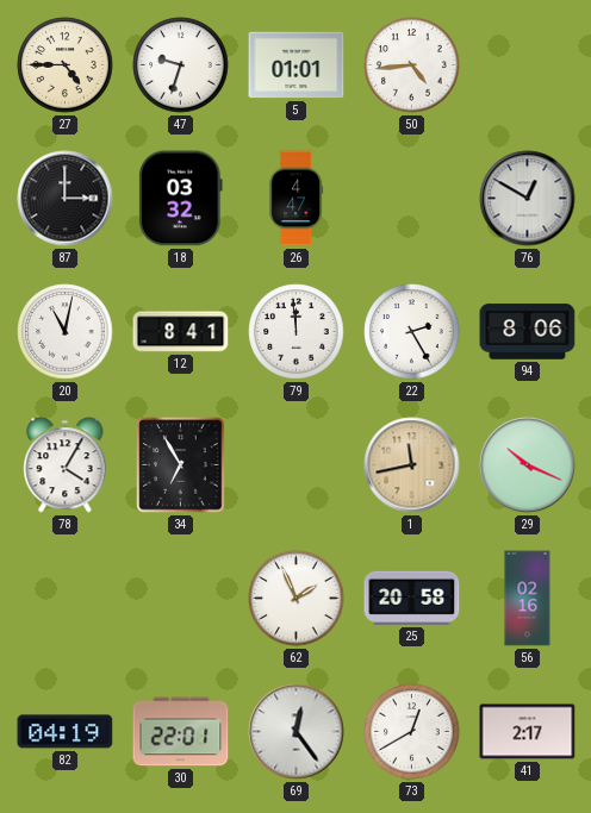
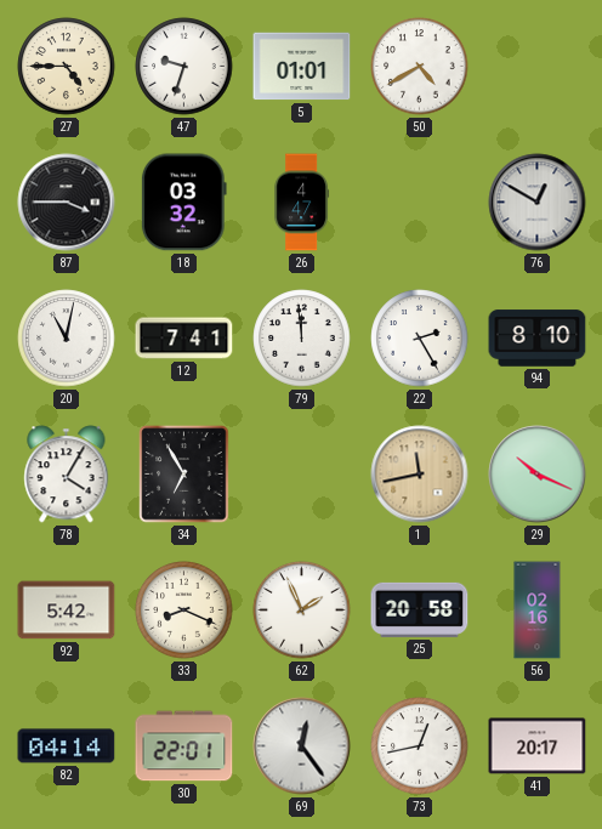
50: 4:44 -> 4:40
87: 3:00 -> 3:45
12: 8:41 -> 7:41
94: 8:06 -> 8:10
92: none -> 5:42
33: none -> 8:19
82: 04:19 -> 04:14
73: 12:40 -> 12:43
41: 2:17 -> 20:17
